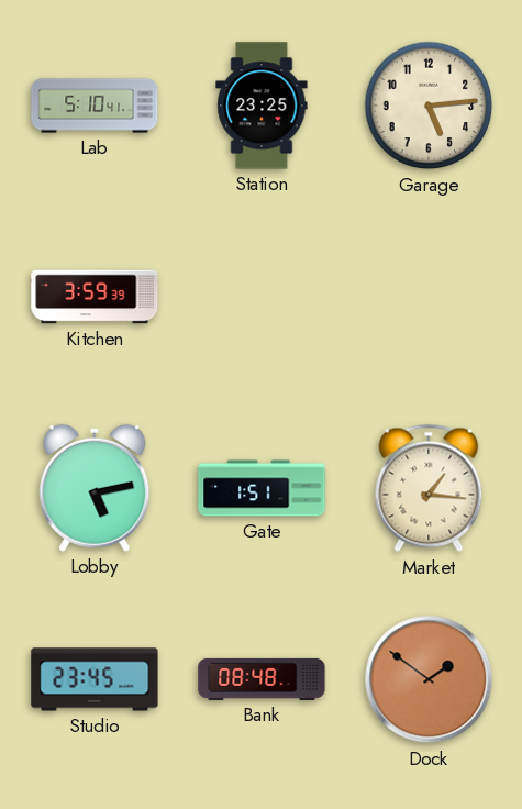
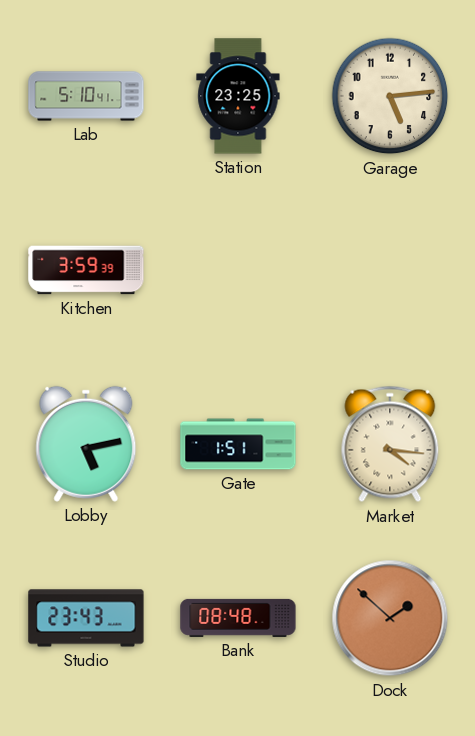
Market: 1:16 -> 4:16
Studio: 23:45 -> 23:43
Dock: 1:51 -> 1:52
